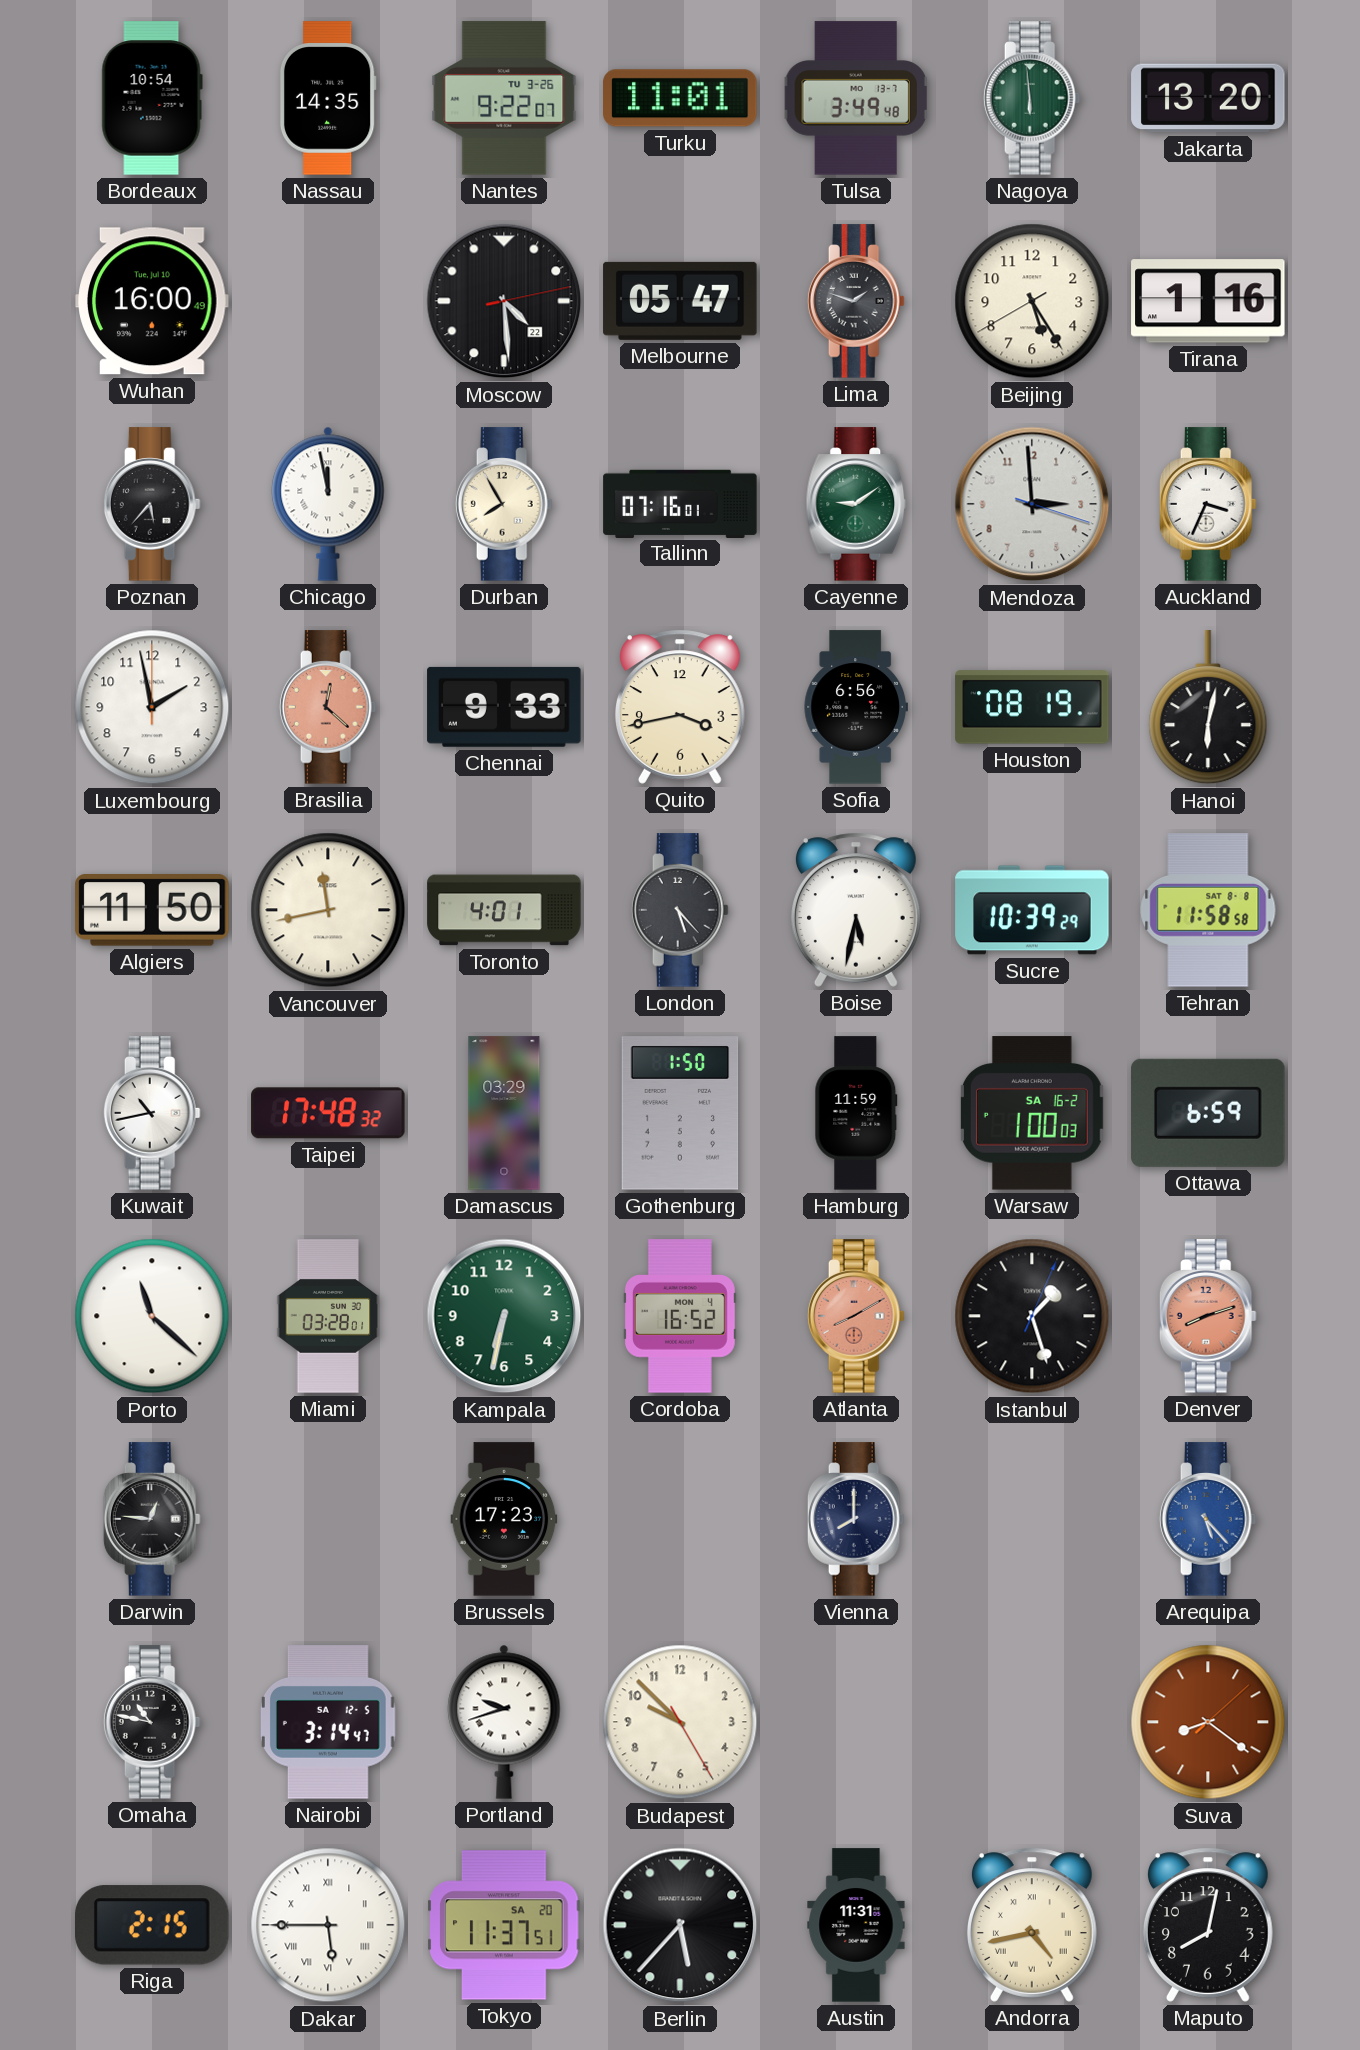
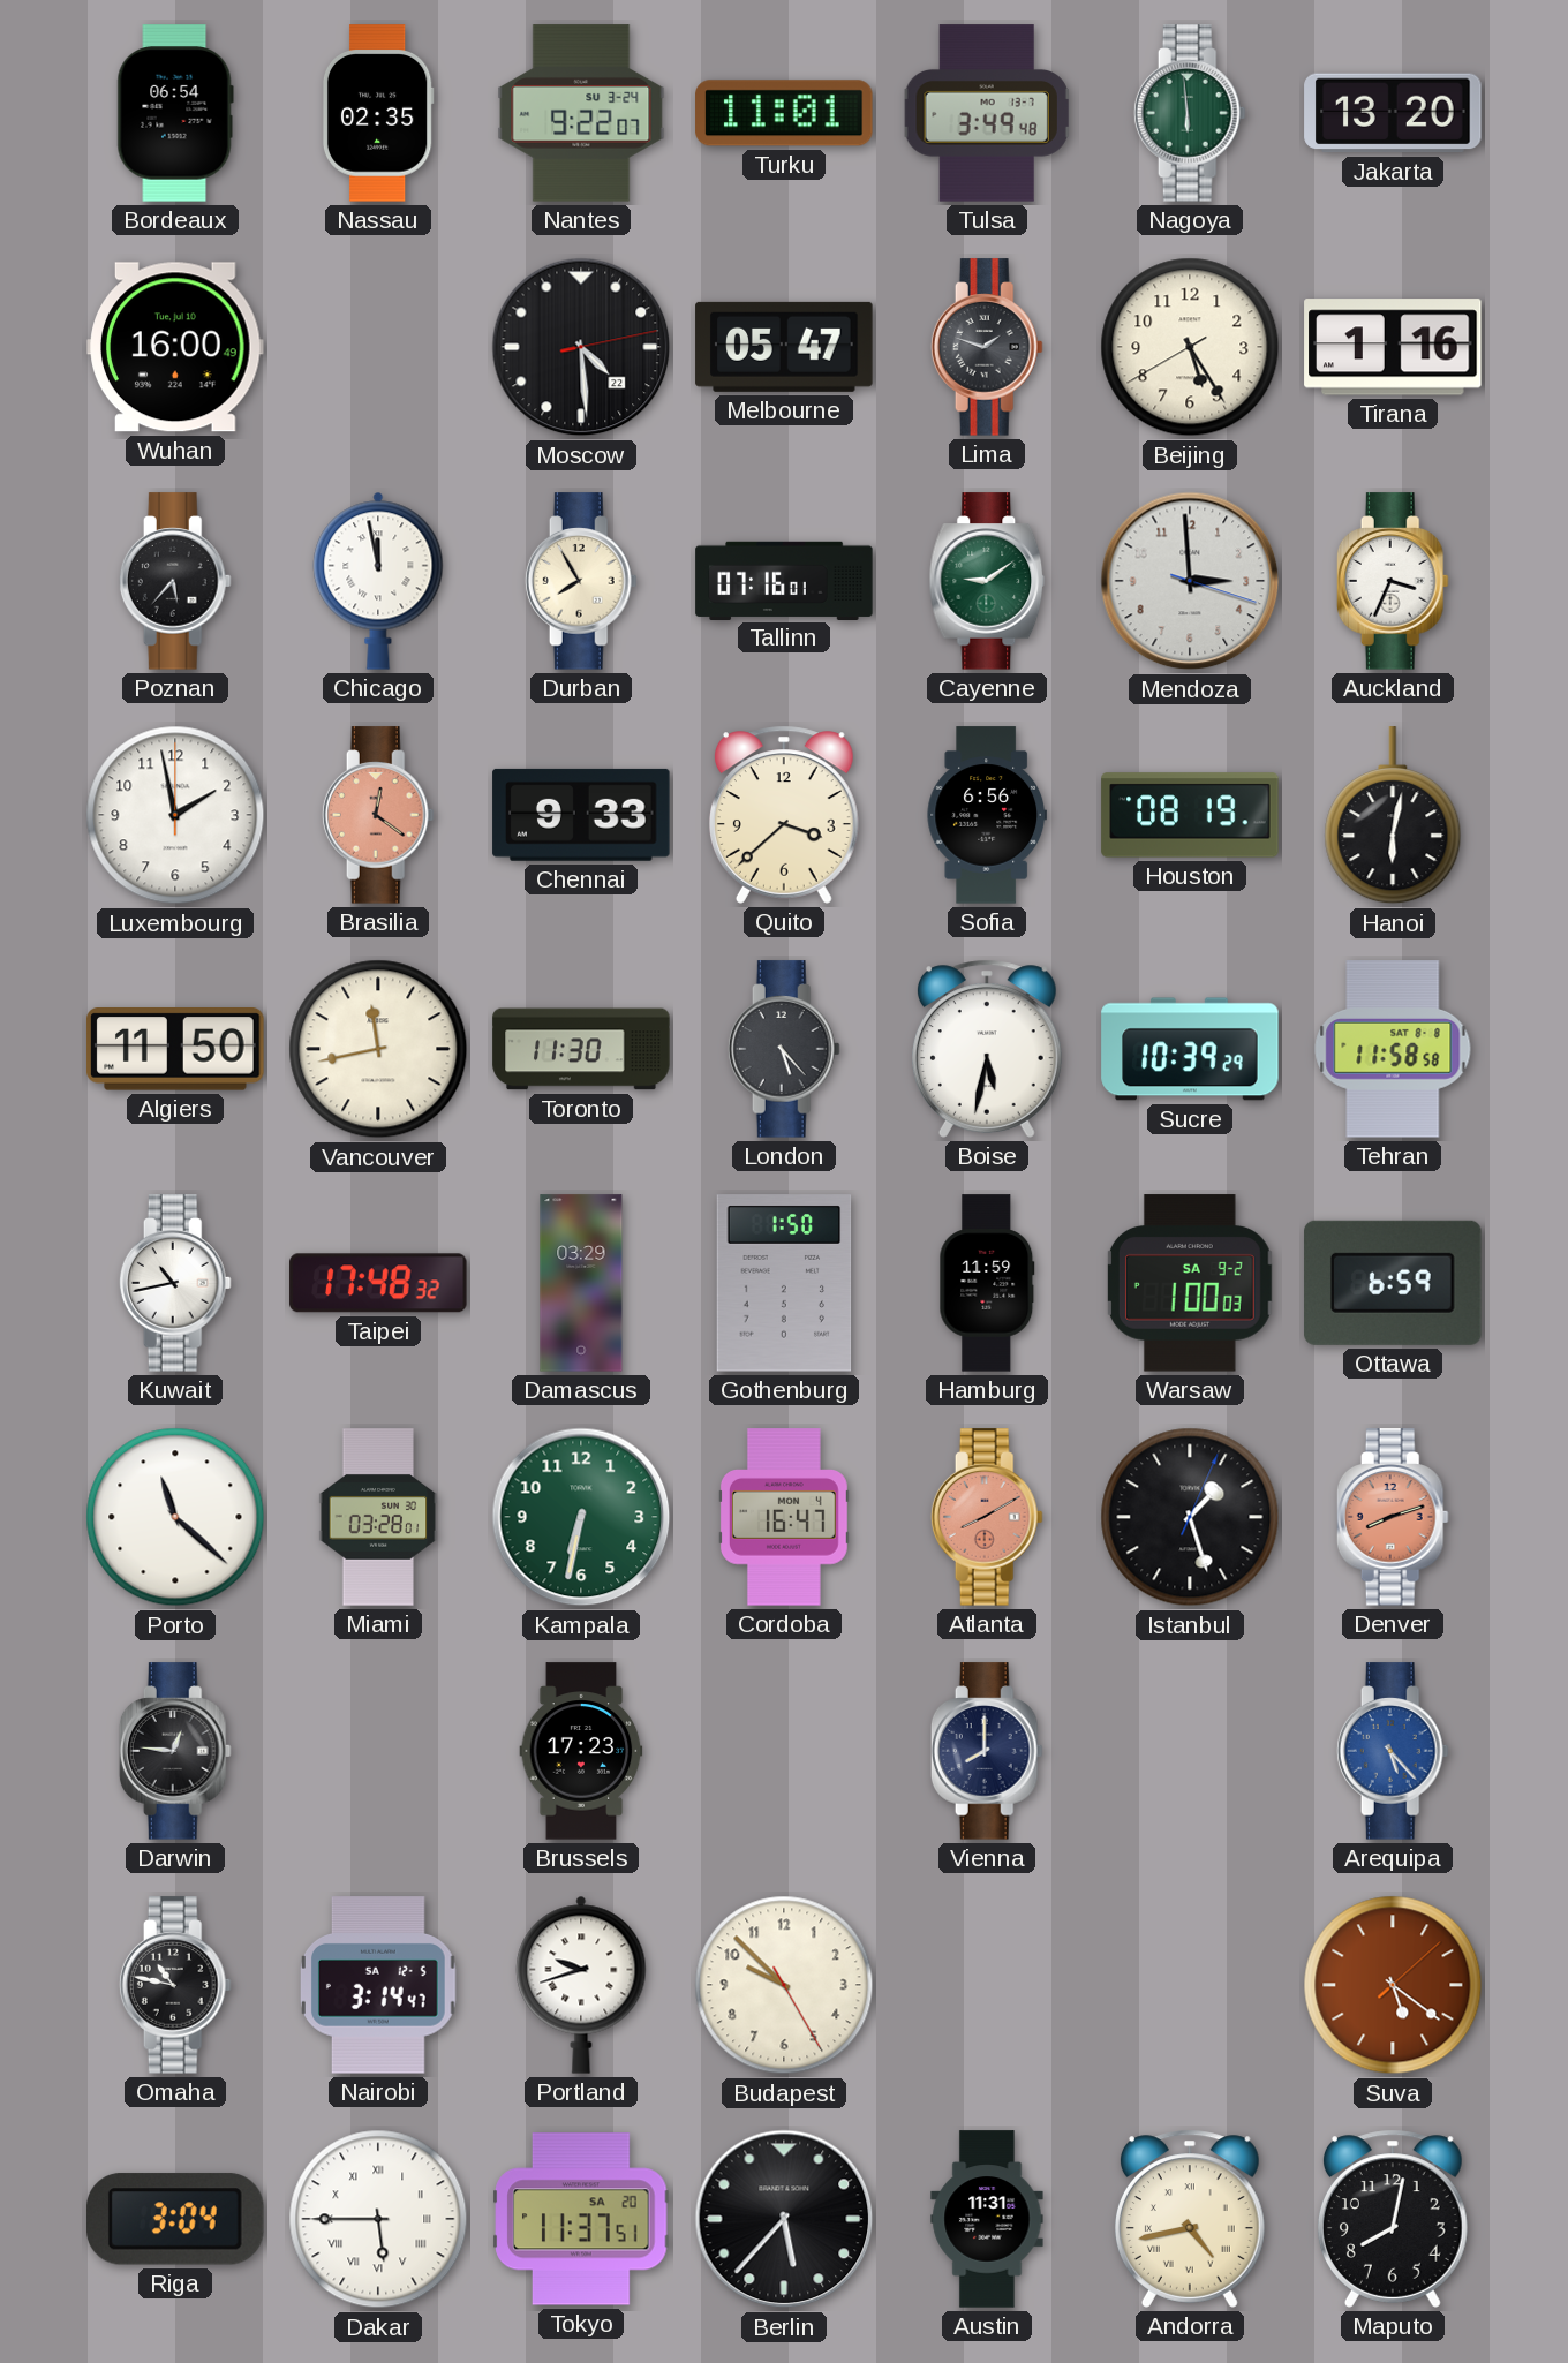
Bordeaux: 10:54 -> 06:54
Nassau: 14:35 -> 02:35
Nantes date: TU 3-26 -> SU 3-24
Brasilia: 12:22 -> 12:21
Quito: 3:43 -> 3:38
Toronto: 4:01 -> 11:30
Warsaw date: SA 16-2 -> SA 9-2
Cordoba: 16:52 -> 16:47
Suva: 8:21 -> 5:21
Riga: 2:15 -> 3:04
